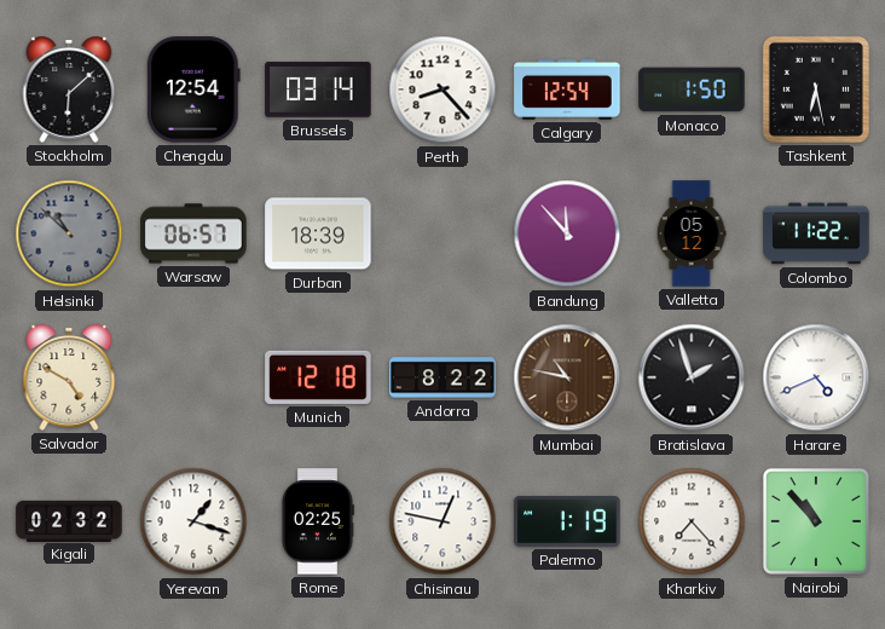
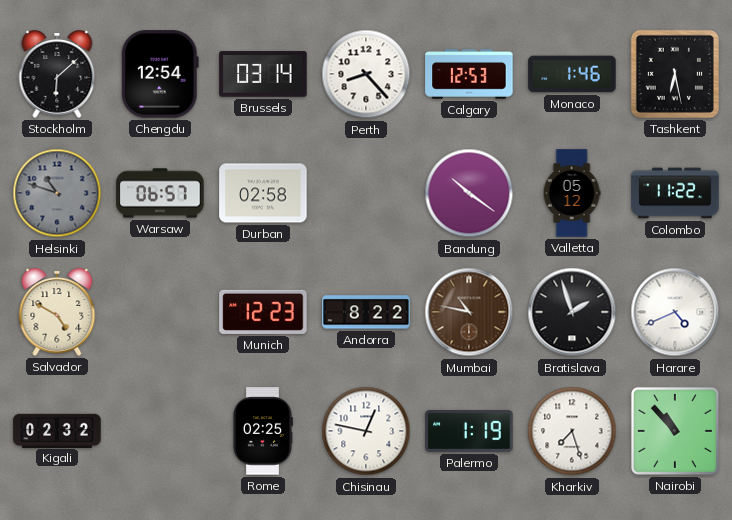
Calgary: 12:54 -> 12:53
Monaco: 1:50 -> 1:46
Helsinki: 10:52 -> 10:48
Durban: 18:39 -> 02:58
Bandung: 11:53 -> 10:21
Munich: 12:18 -> 12:23
Yerevan: 1:18 -> none
Kharkiv: 7:23 -> 7:27
